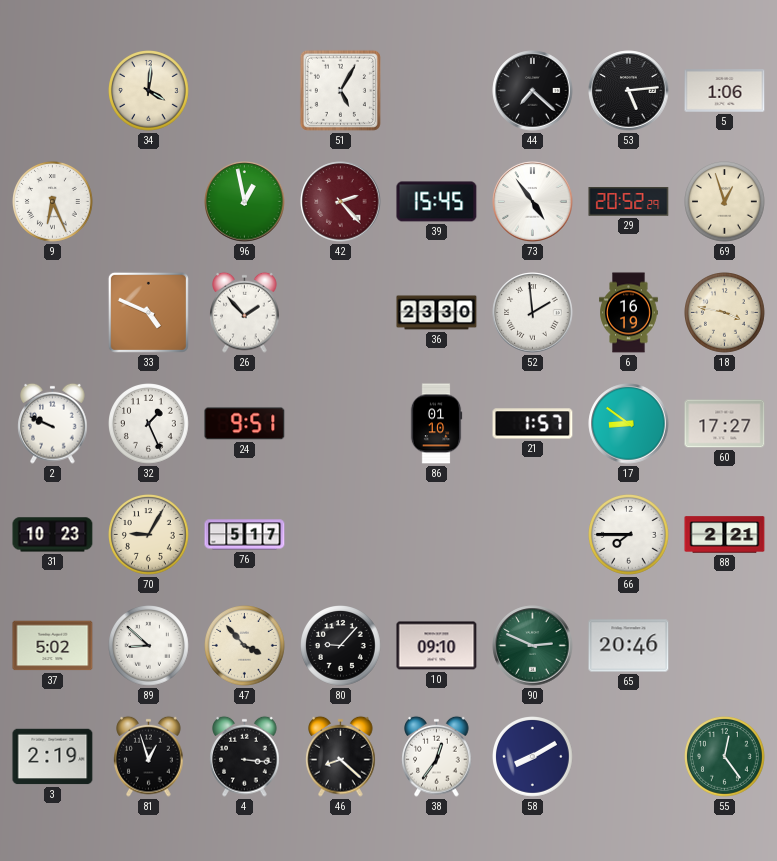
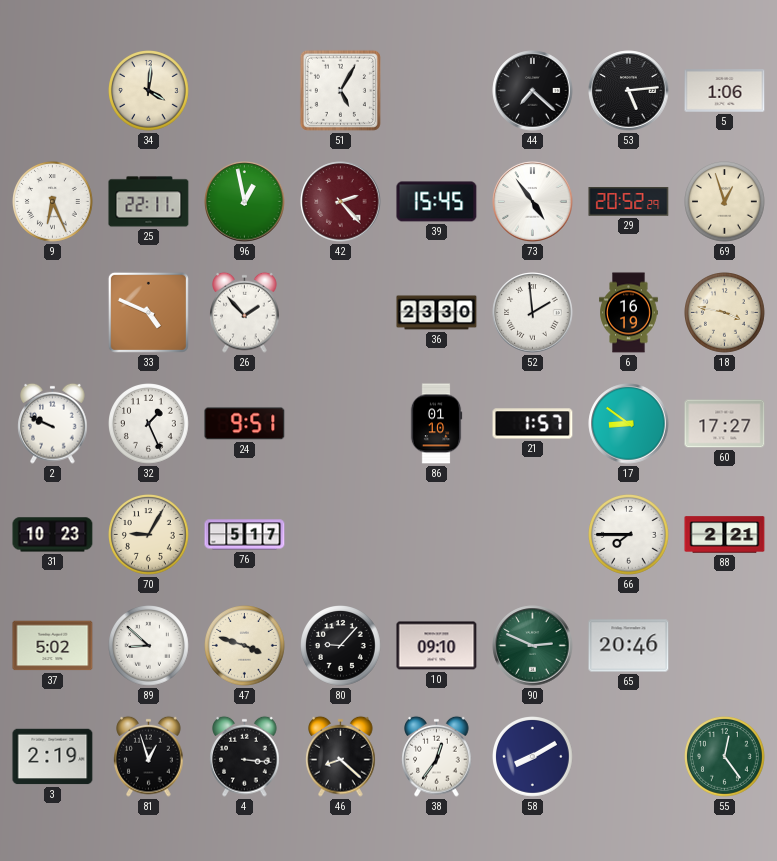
25: none -> 22:11
47: 3:53 -> 3:48
